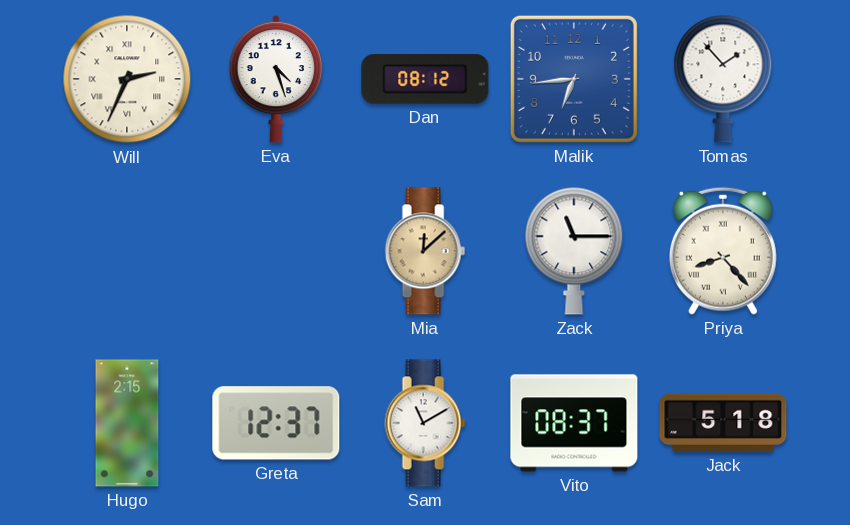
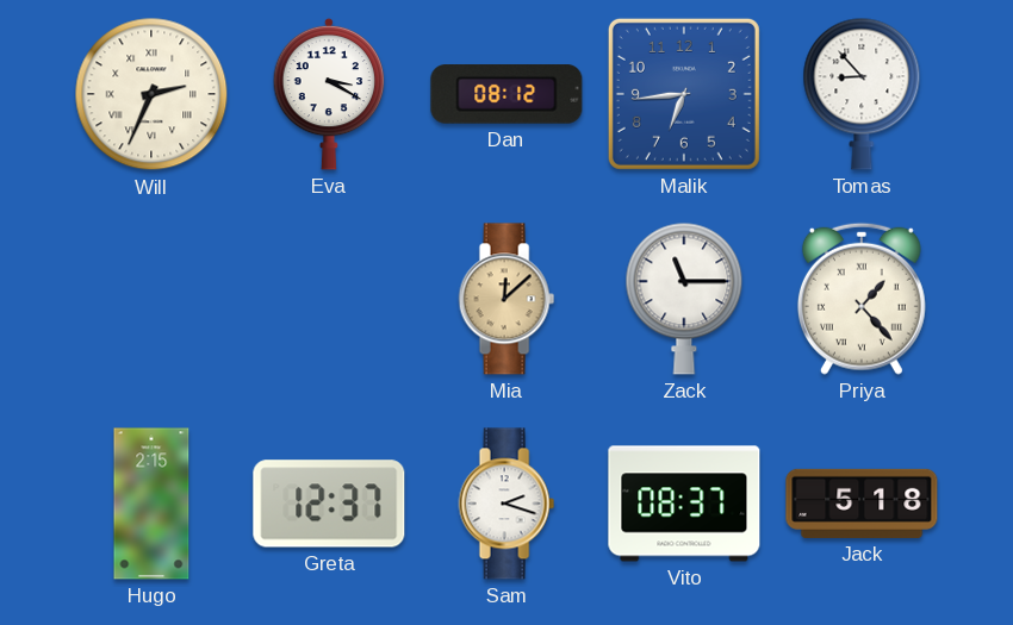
Eva: 4:27 -> 3:20
Tomas: 1:53 -> 8:53
Priya: 8:23 -> 1:23
Sam: 11:10 -> 2:18
